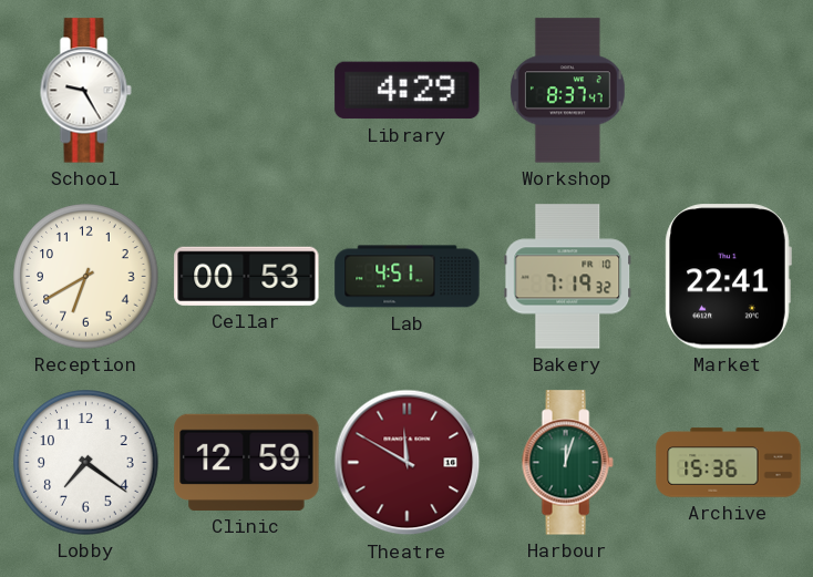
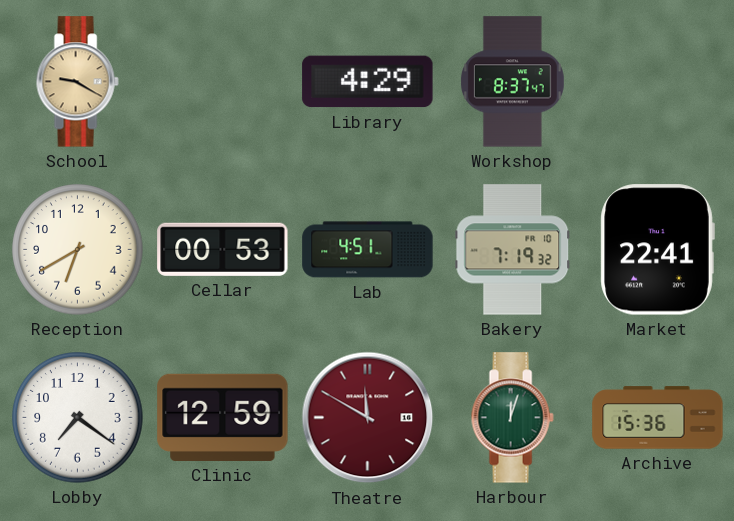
School: 9:25 -> 9:20
School dial: white -> champagne
